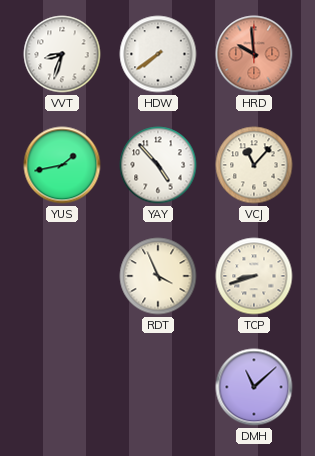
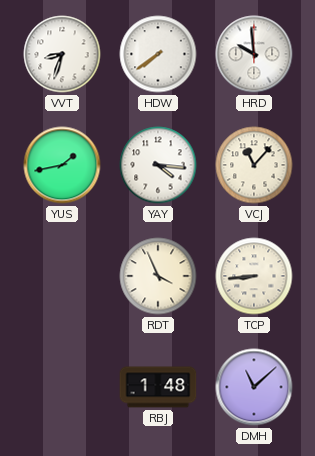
HRD dial: salmon -> white
YAY: 4:53 -> 4:16
TCP: 8:42 -> 8:44
RBJ: none -> 1:48
